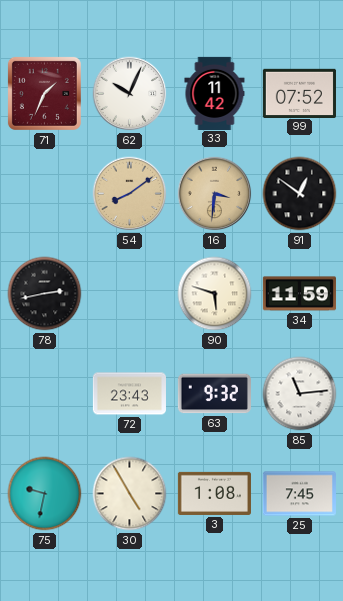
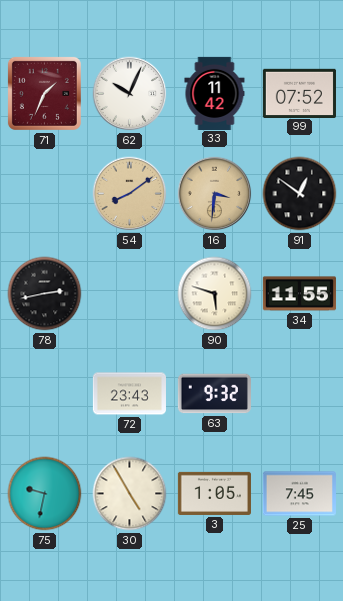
34: 11:59 -> 11:55
85: 11:14 -> none
3: 1:08 -> 1:05
